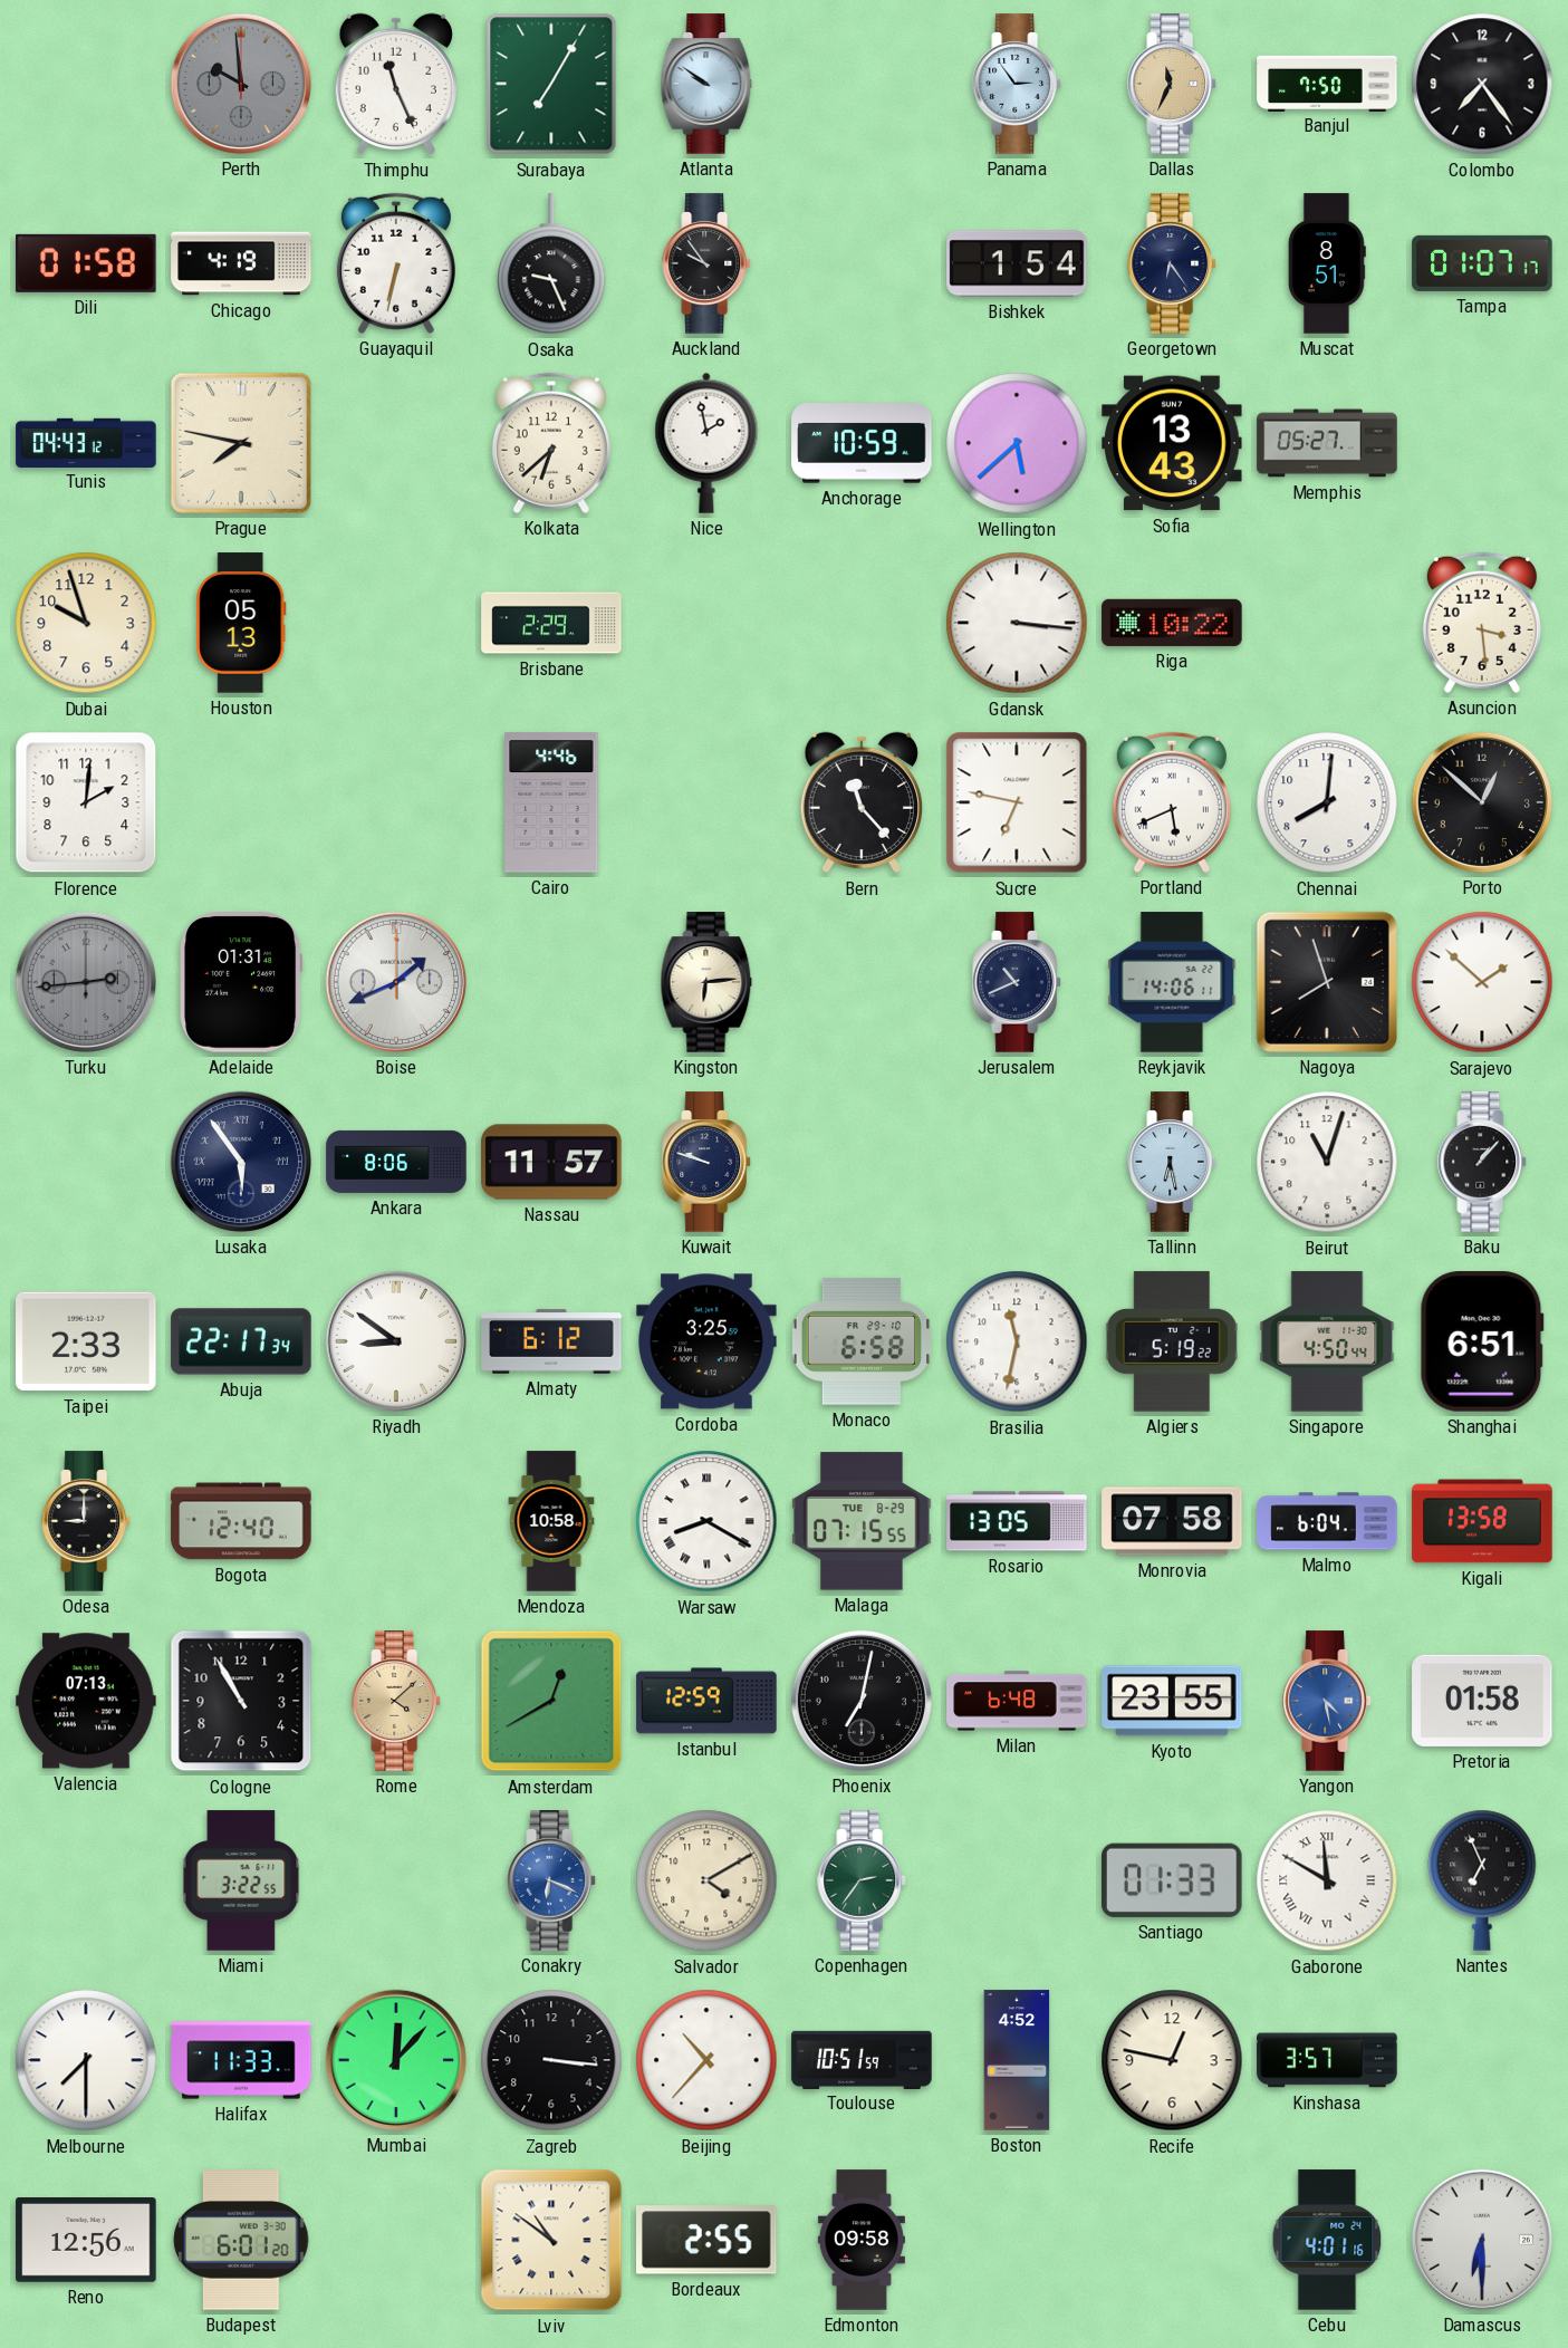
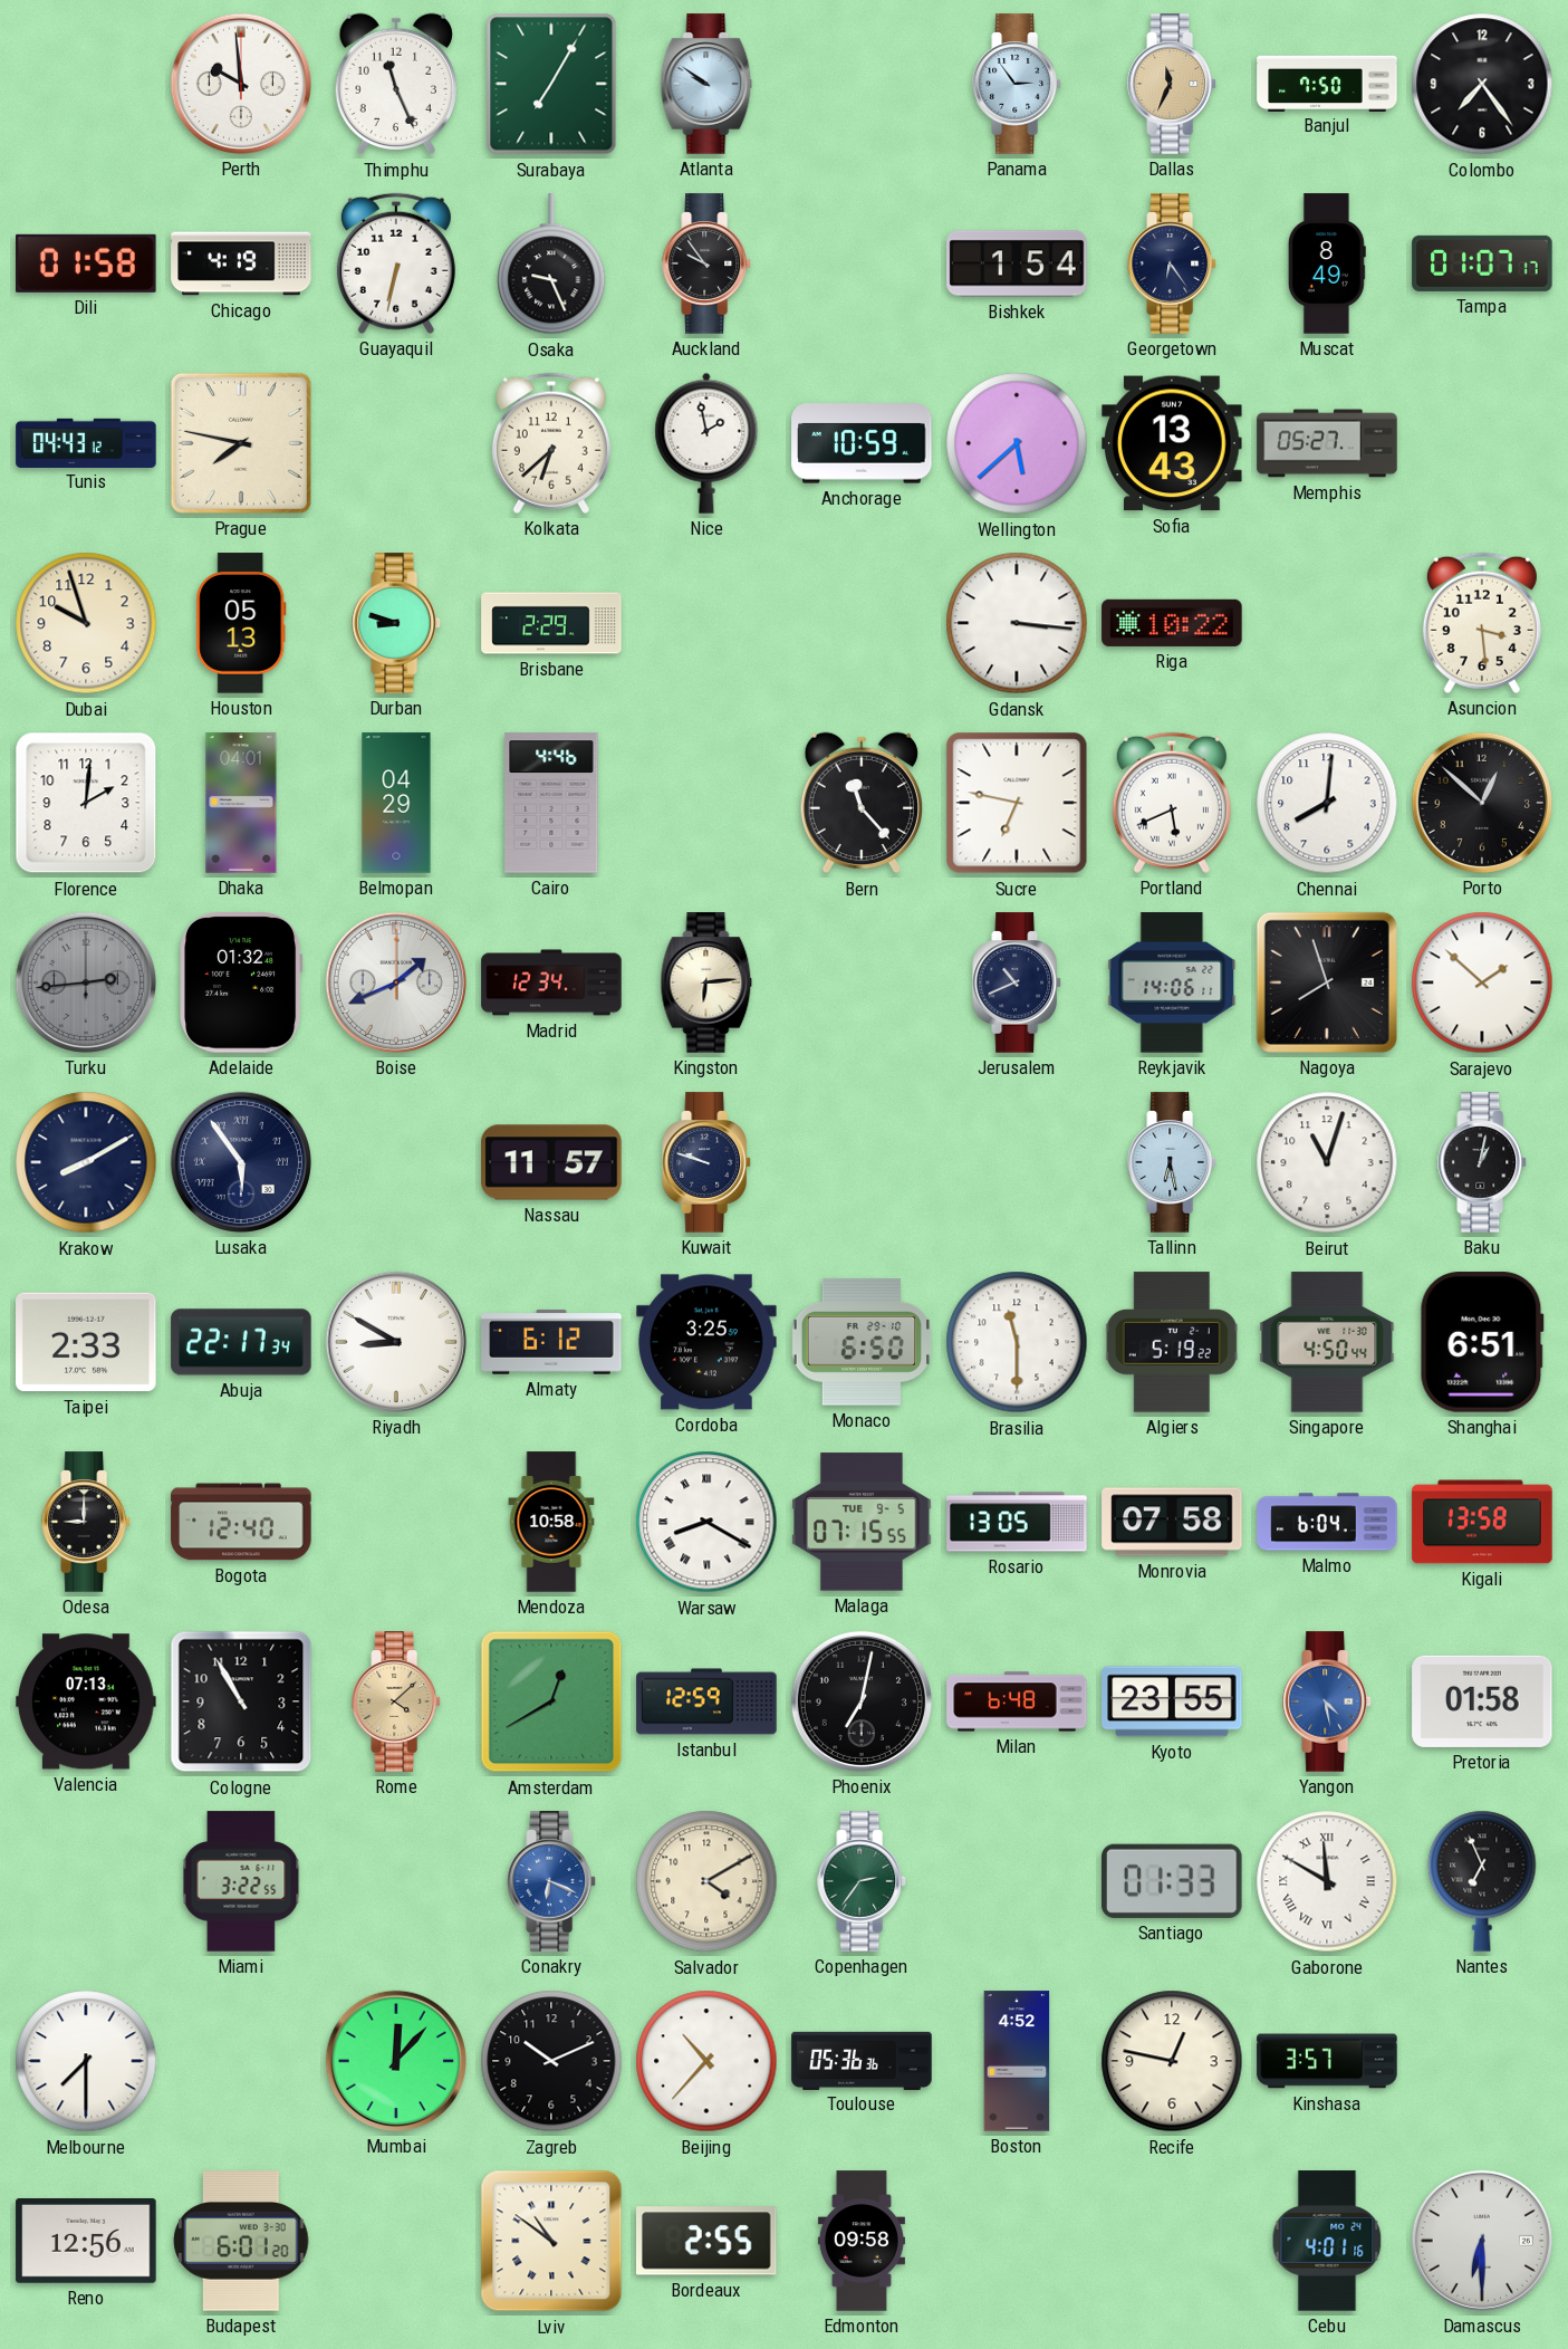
Perth dial: grey -> white
Muscat: 8:51 -> 8:49
Durban: none -> 8:48
Dhaka: none -> 04:01
Belmopan: none -> 04:29
Adelaide: 01:31 -> 01:32
Madrid: none -> 12:34
Krakow: none -> 8:10
Ankara: 8:06 -> none
Baku: 1:07 -> 1:02
Riyadh: 8:51 -> 8:50
Monaco: 6:58 -> 6:50
Brasilia: 11:32 -> 11:30
Malaga date: TUE 8-29 -> TUE 9-5
Halifax: 11:33 -> none
Zagreb: 3:16 -> 10:11
Toulouse: 10:51 -> 05:36
